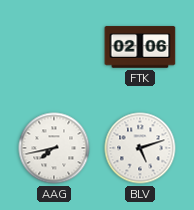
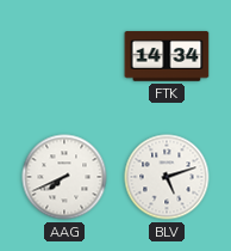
FTK: 02:06 -> 14:34
AAG: 7:43 -> 7:41
